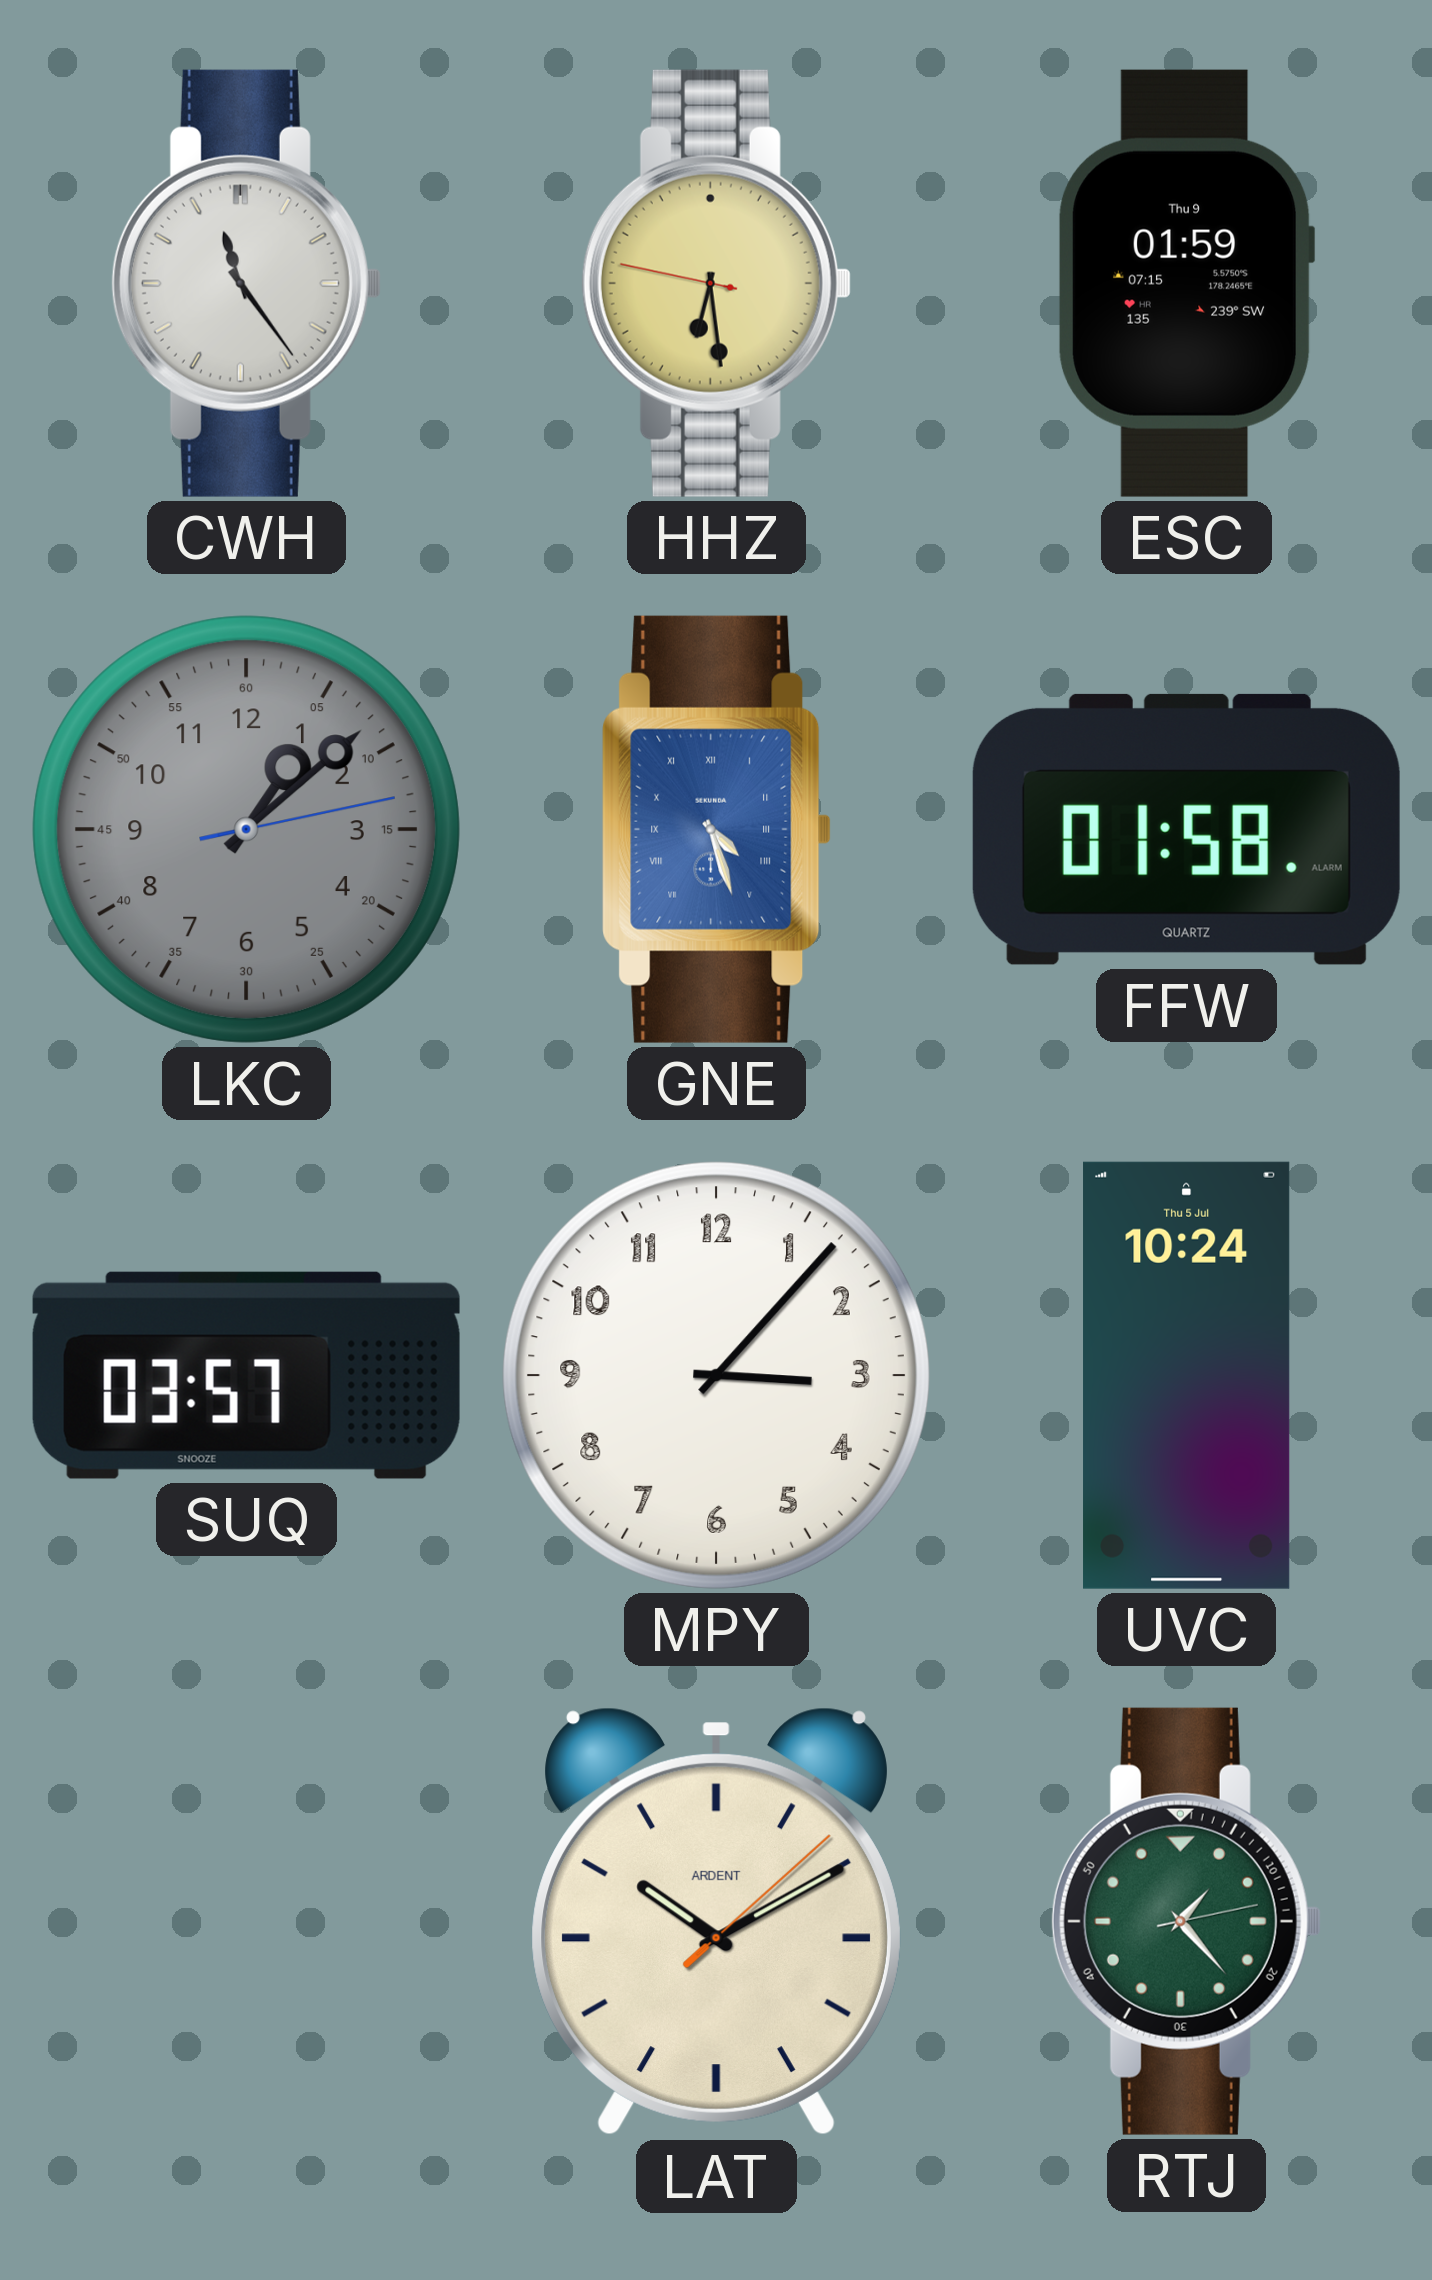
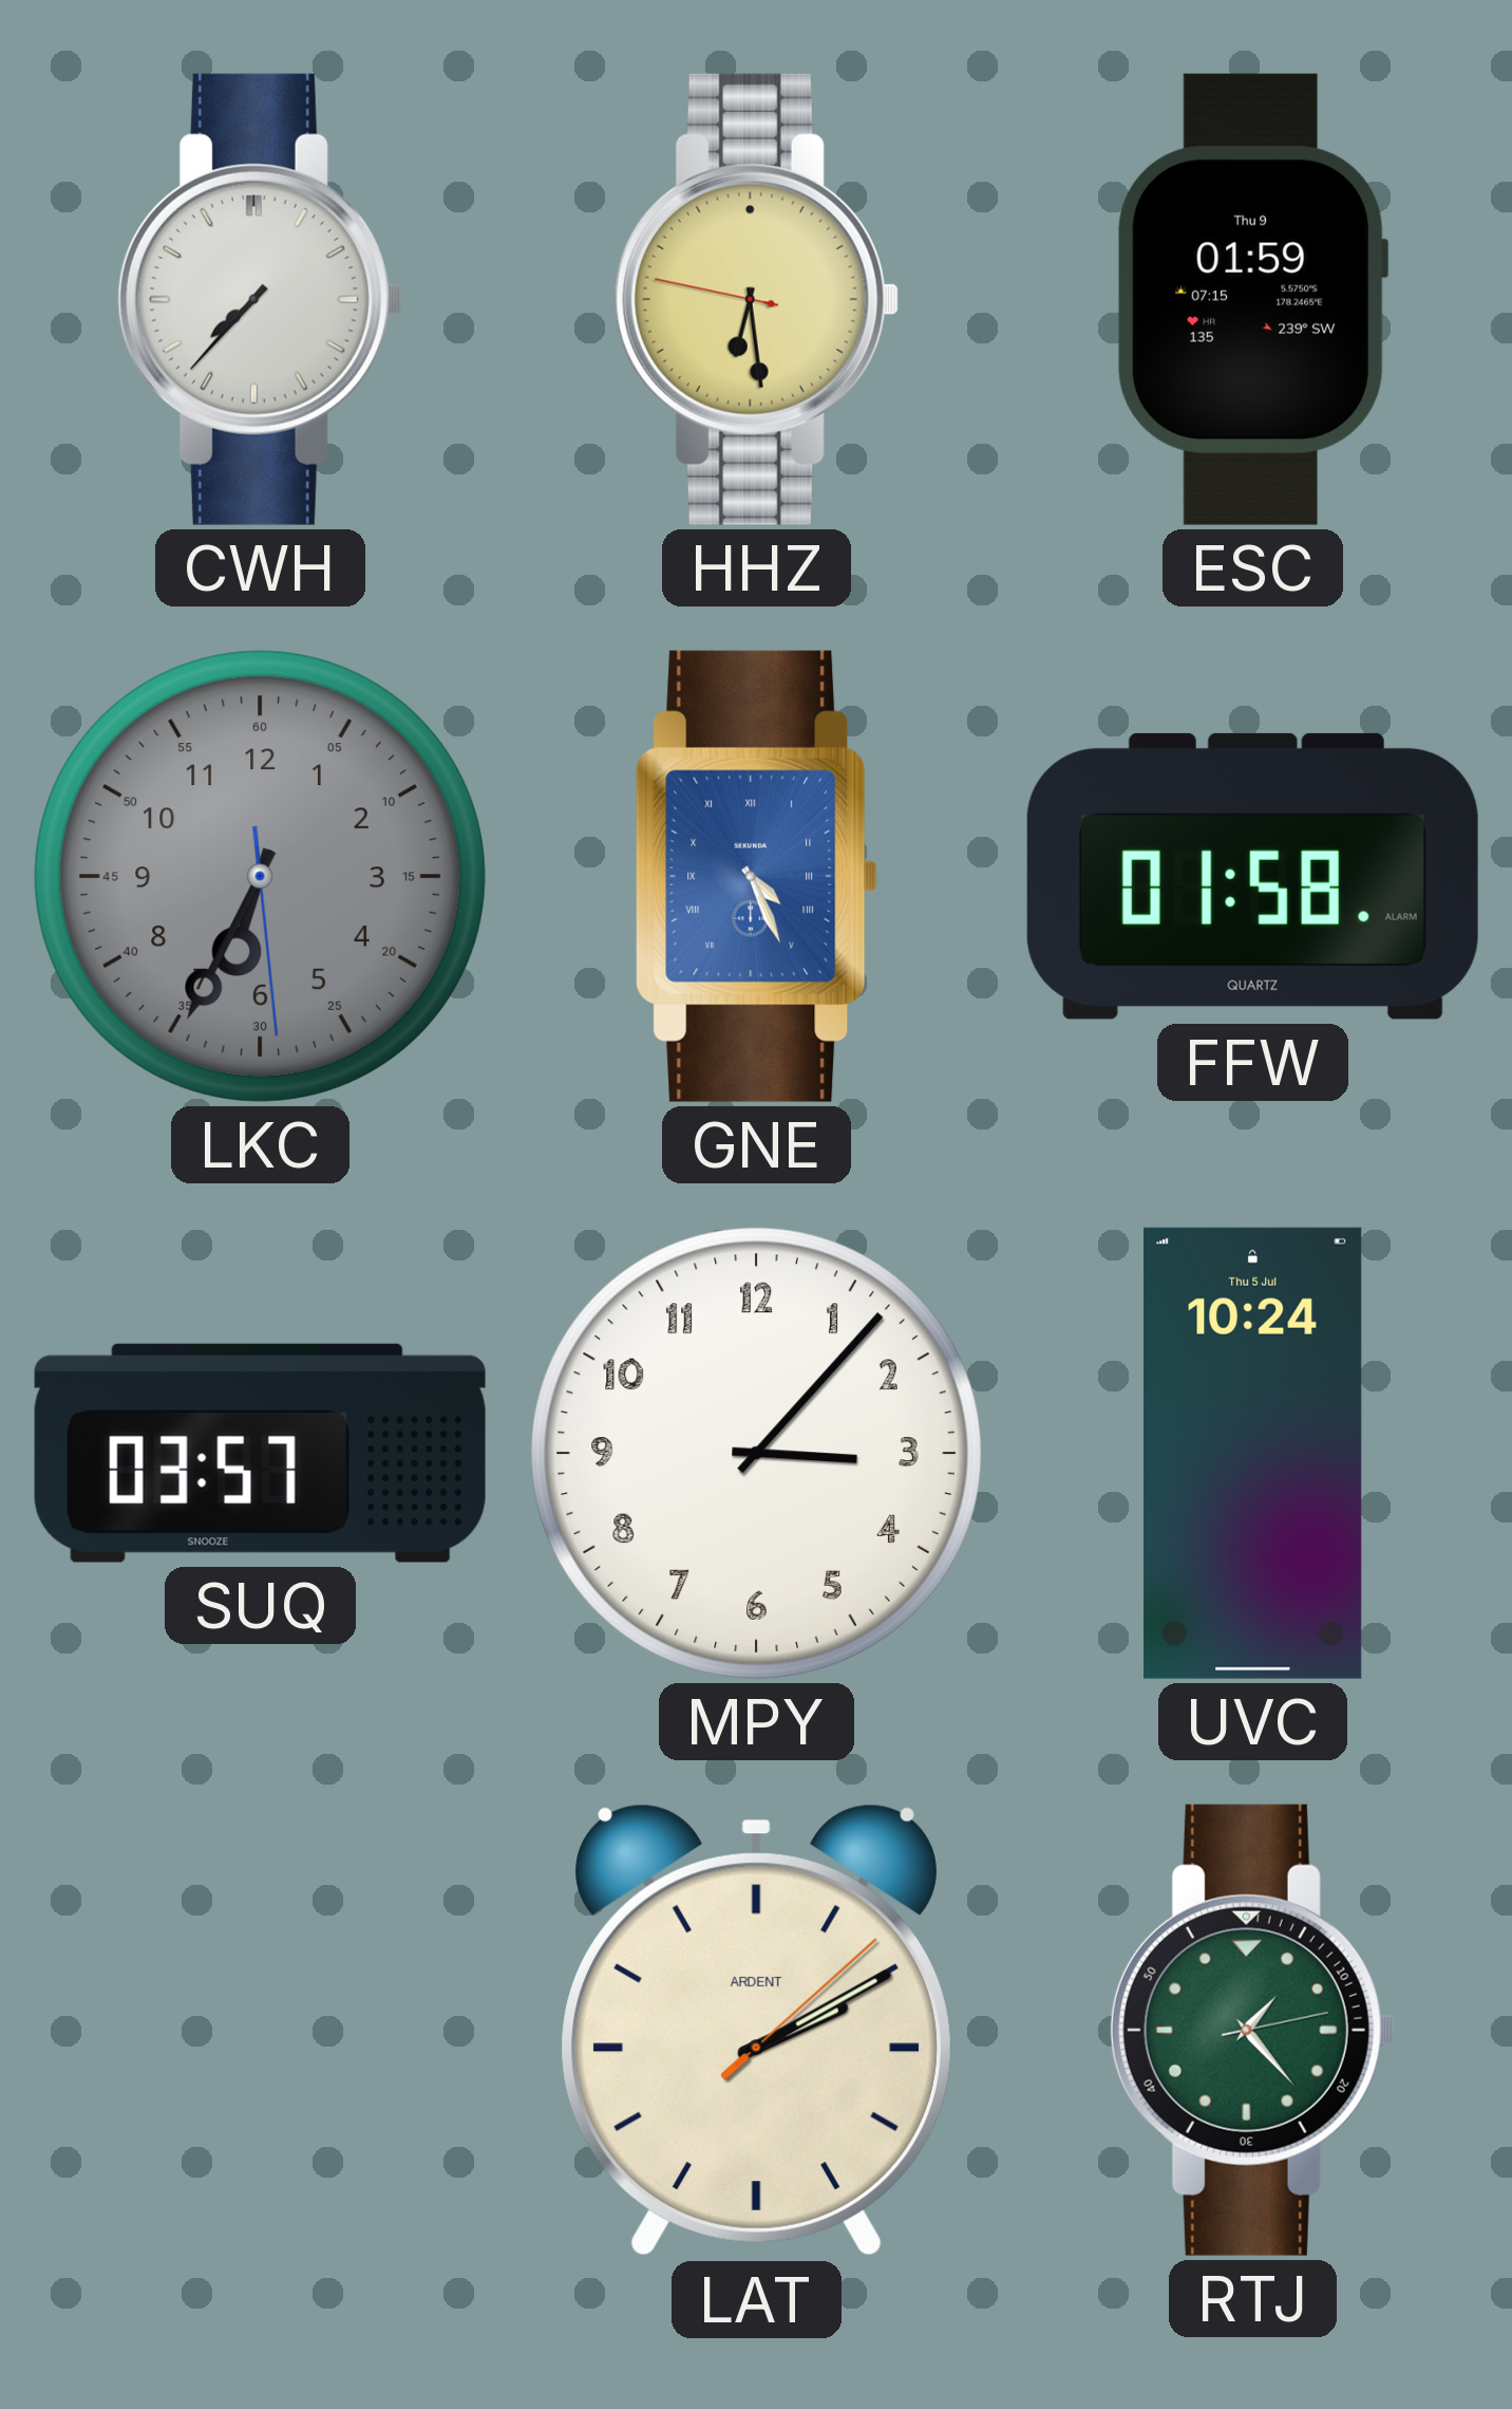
CWH: 11:24 -> 7:37
LKC: 1:08 -> 6:34
GNE: 4:27 -> 4:26
LAT: 10:10 -> 2:10
